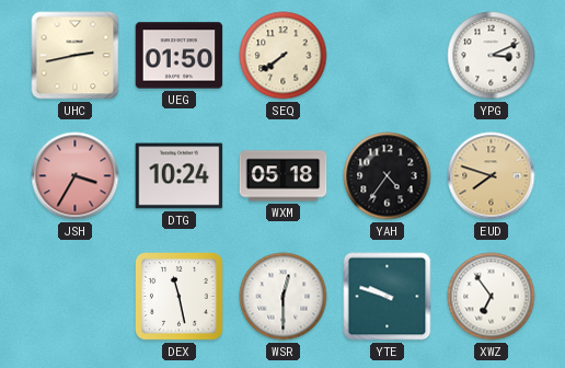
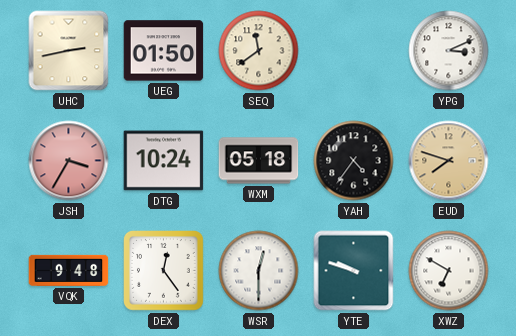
SEQ: 7:39 -> 11:39
VQK: none -> 9:48
DEX: 11:28 -> 12:24
XWZ: 6:54 -> 6:50
